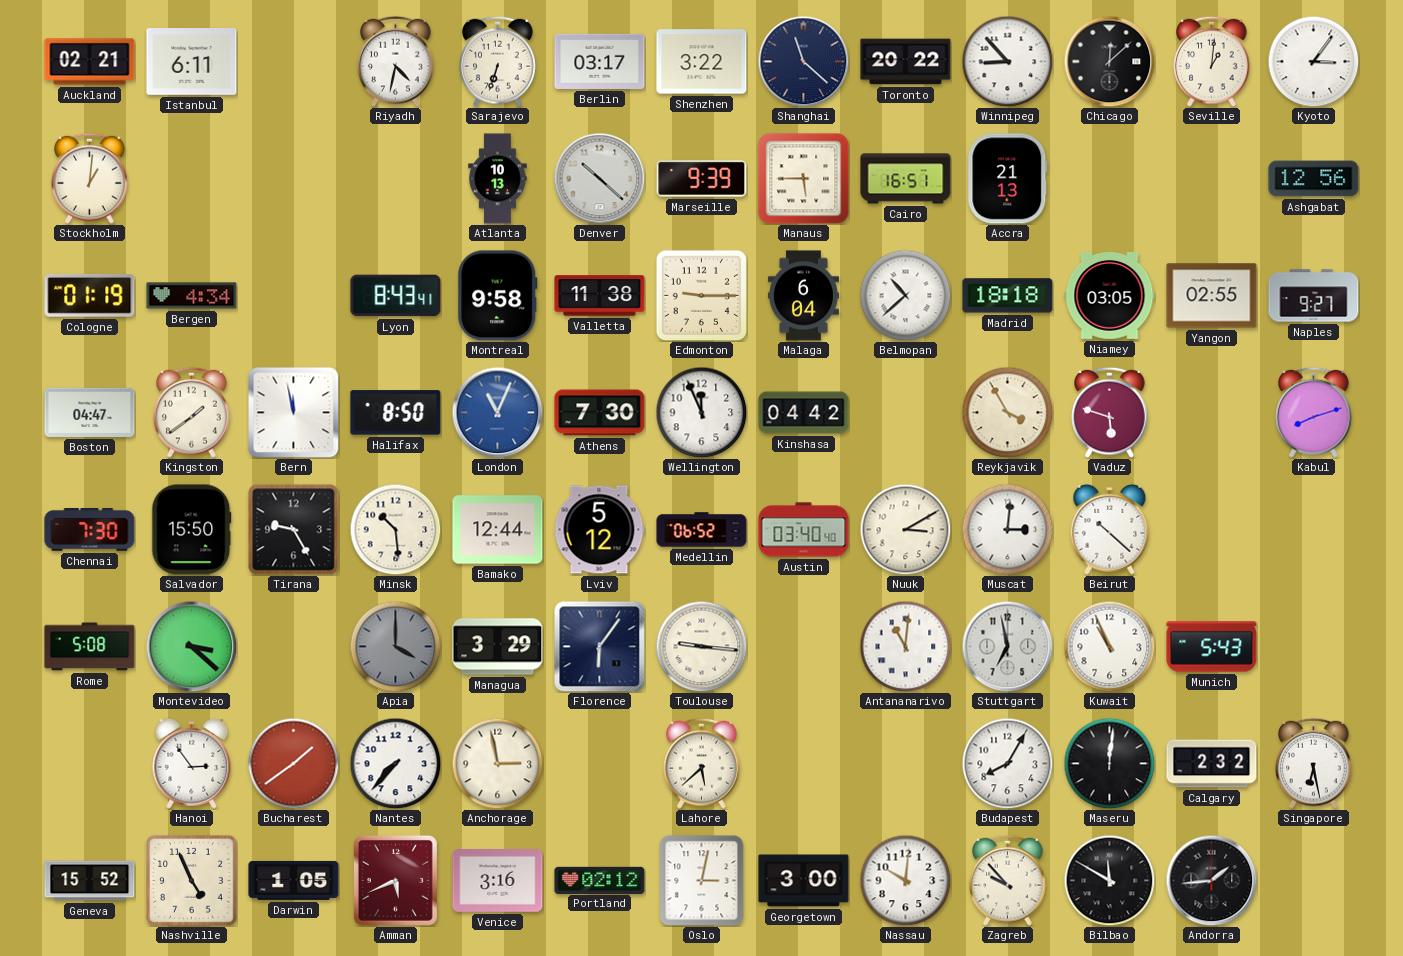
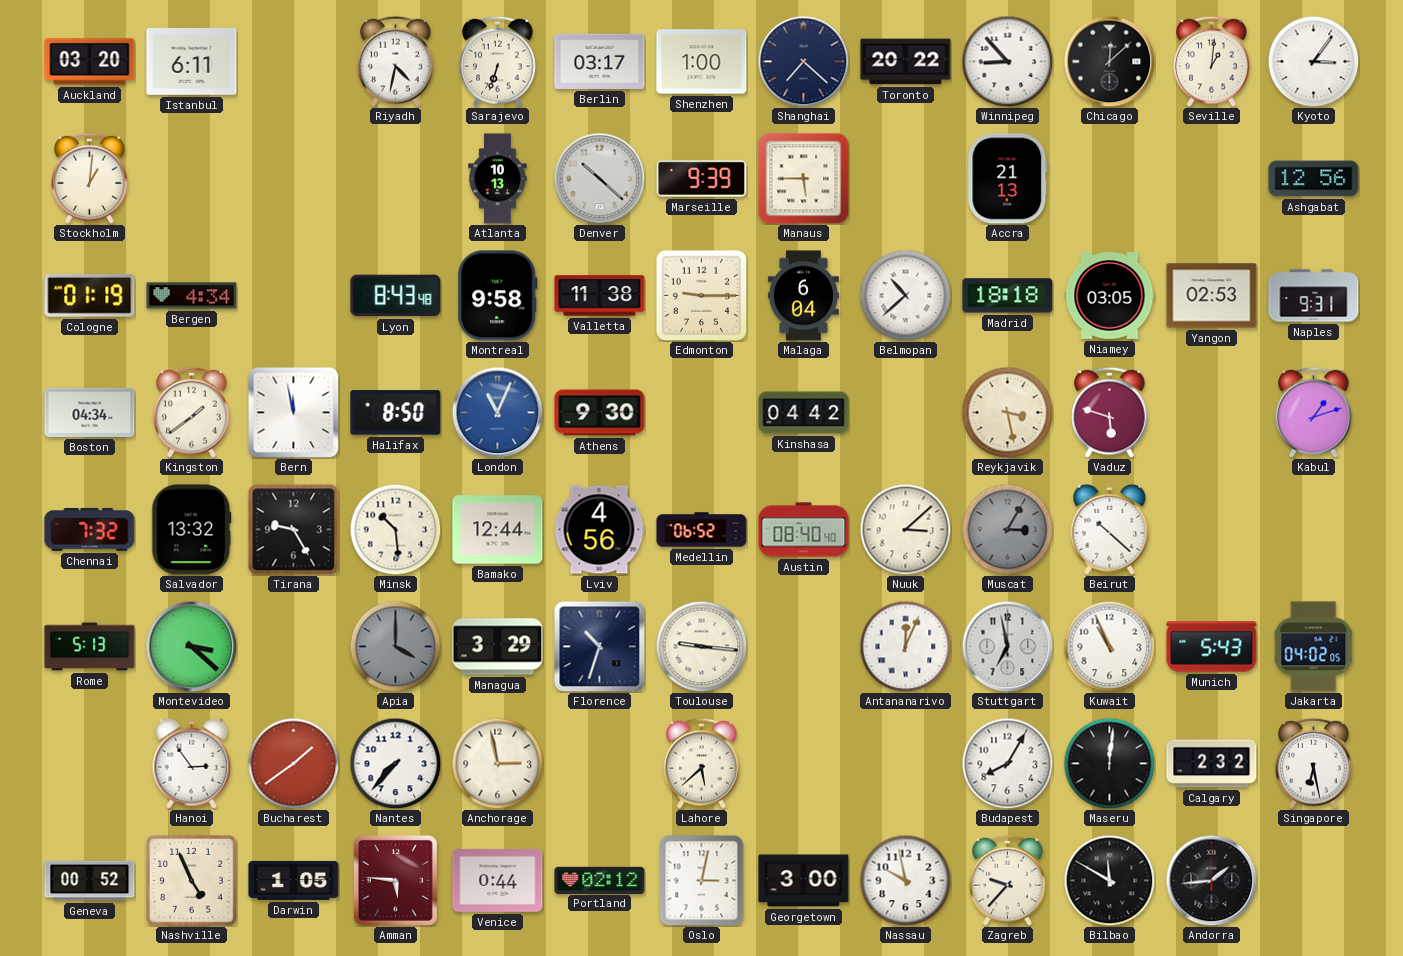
Auckland: 02:21 -> 03:20
Shenzhen: 3:22 -> 1:00
Shanghai: 11:22 -> 7:22
Cairo: 16:51 -> none
Lyon: 8:43:41 -> 8:43:48
Yangon: 02:55 -> 02:53
Naples: 9:27 -> 9:31
Boston: 04:47 -> 04:34
Athens: 7:30 -> 9:30
Wellington: 11:56 -> none
Reykjavik: 3:55 -> 3:28
Kabul: 8:12 -> 1:12
Chennai: 7:30 -> 7:32
Salvador: 15:50 -> 13:32
Lviv: 5:12 -> 4:56
Austin: 03:40 -> 08:40
Nuuk: 3:10 -> 3:08
Muscat: 3:01 -> 3:05
Muscat dial: white -> grey
Rome: 5:08 -> 5:13
Florence: 6:06 -> 10:33
Antananarivo: 11:01 -> 12:04
Jakarta: none -> 04:02
Geneva: 15:52 -> 00:52
Amman: 5:41 -> 5:46
Venice: 3:16 -> 0:44
Nassau: 10:01 -> 9:58
Zagreb: 9:53 -> 9:37
